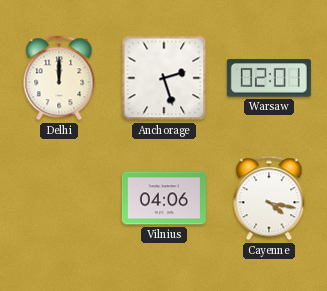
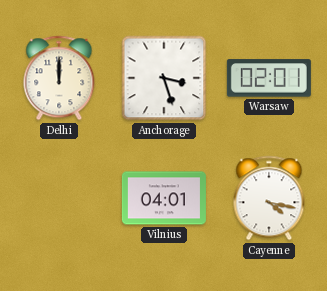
Anchorage: 2:27 -> 3:27
Vilnius: 04:06 -> 04:01
